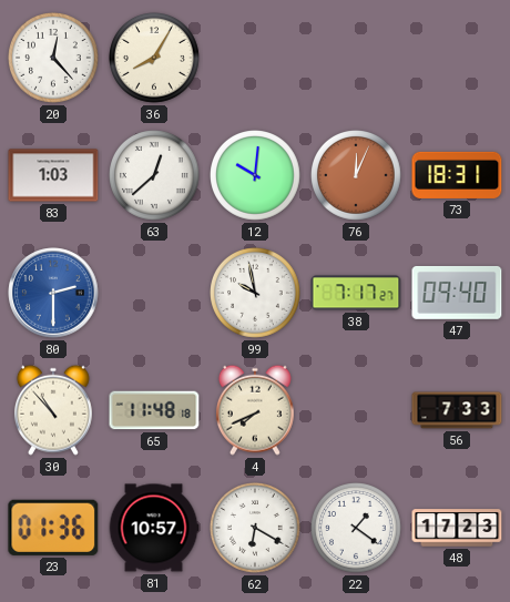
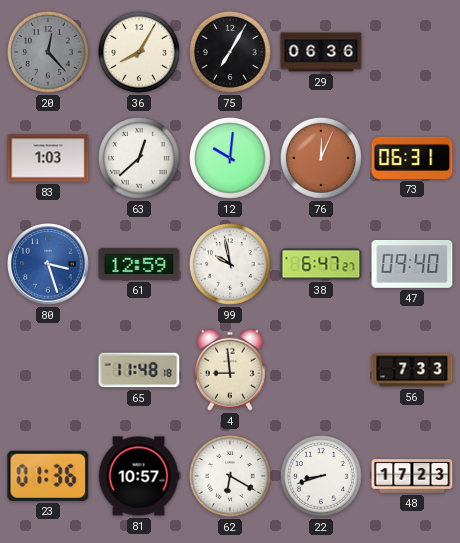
20 dial: white -> grey
75: none -> 7:05
29: none -> 06:36
73: 18:31 -> 06:31
80: 2:30 -> 3:27
61: none -> 12:59
38: 7:17 -> 6:47
30: 10:53 -> none
4: 7:41 -> 8:59
22: 1:21 -> 8:42
